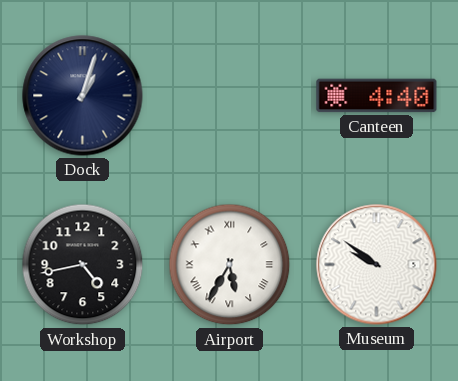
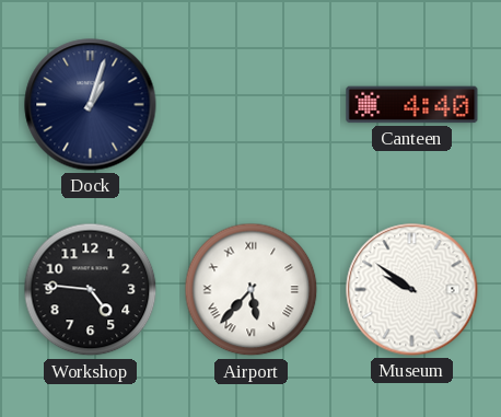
Workshop: 4:43 -> 4:46
Airport: 5:35 -> 5:37
